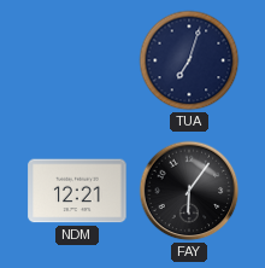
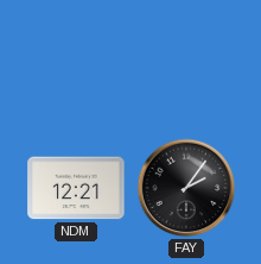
TUA: 7:03 -> none
FAY: 6:06 -> 2:06
